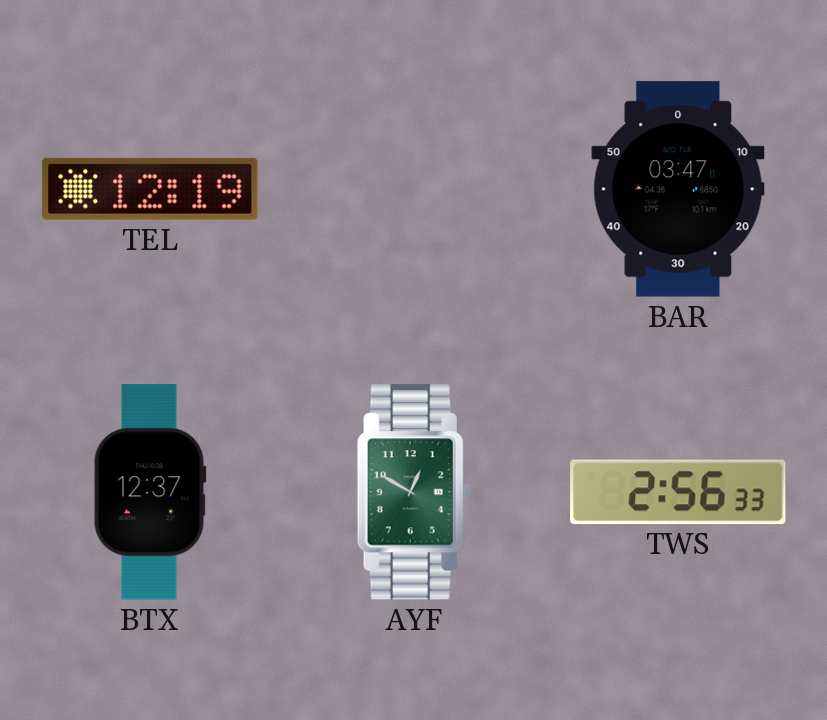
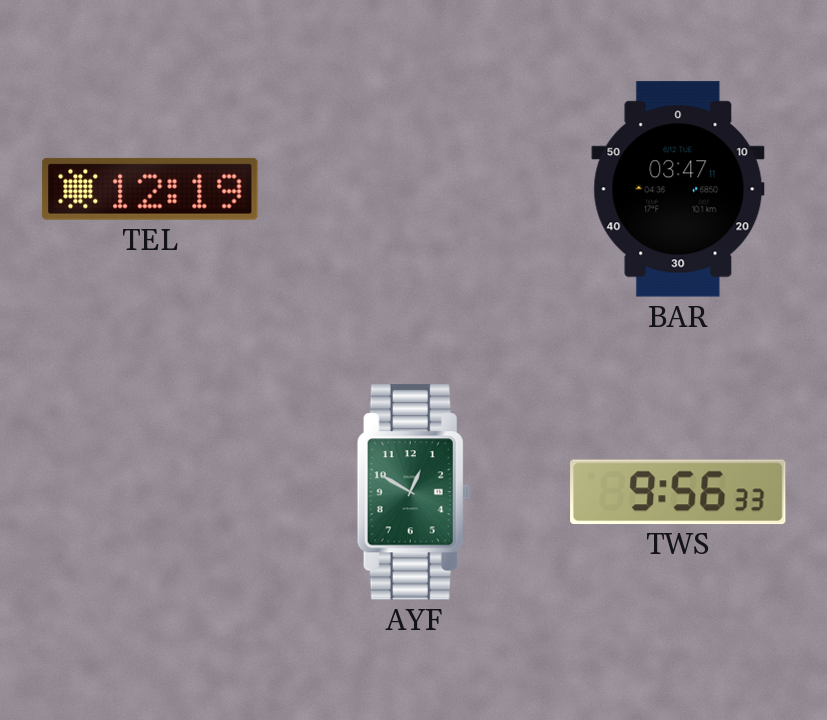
BTX: 12:37 -> none
TWS: 2:56 -> 9:56
